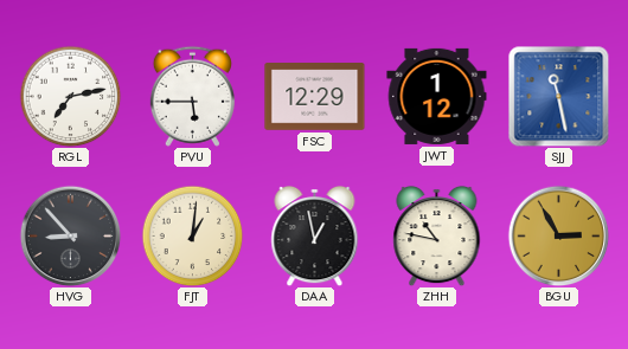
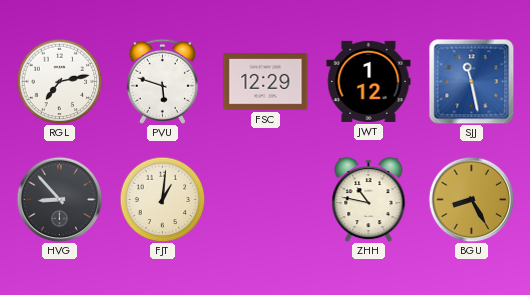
PVU: 5:45 -> 5:48
DAA: 12:58 -> none
BGU: 2:55 -> 8:25
